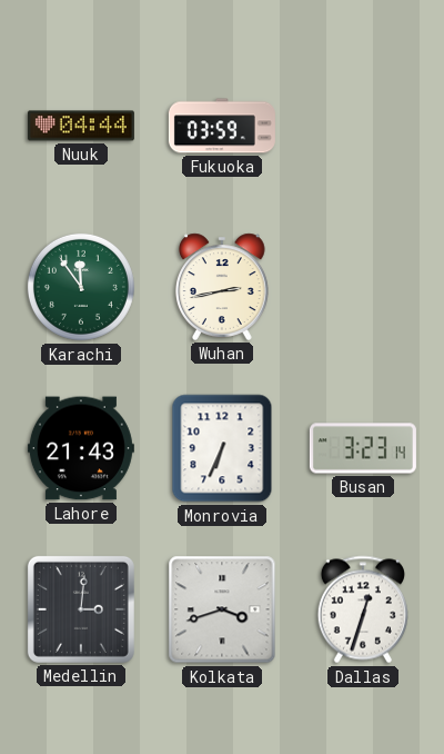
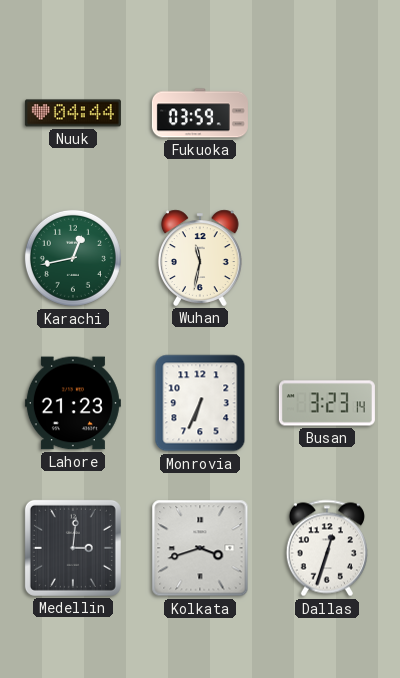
Karachi: 11:54 -> 12:43
Wuhan: 2:43 -> 11:32
Lahore: 21:43 -> 21:23
